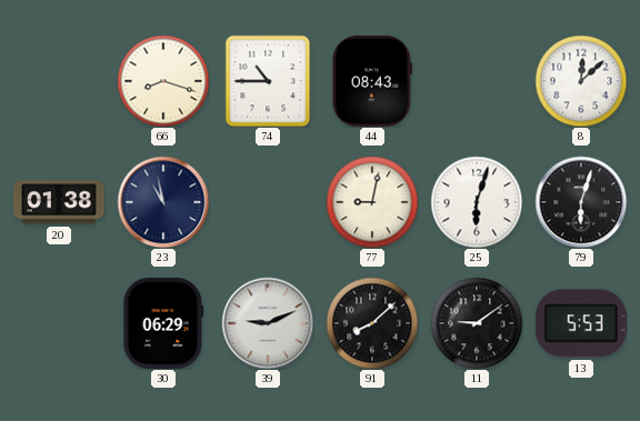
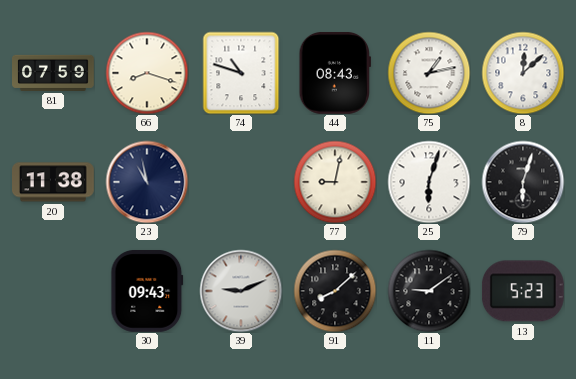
81: none -> 07:59
74: 10:45 -> 10:48
75: none -> 1:13
20: 01:38 -> 11:38
30: 06:29 -> 09:43
13: 5:53 -> 5:23
